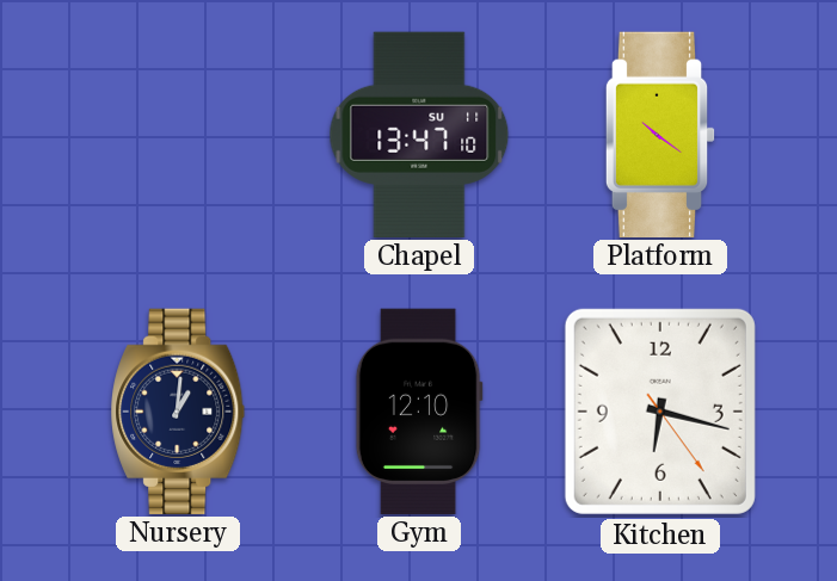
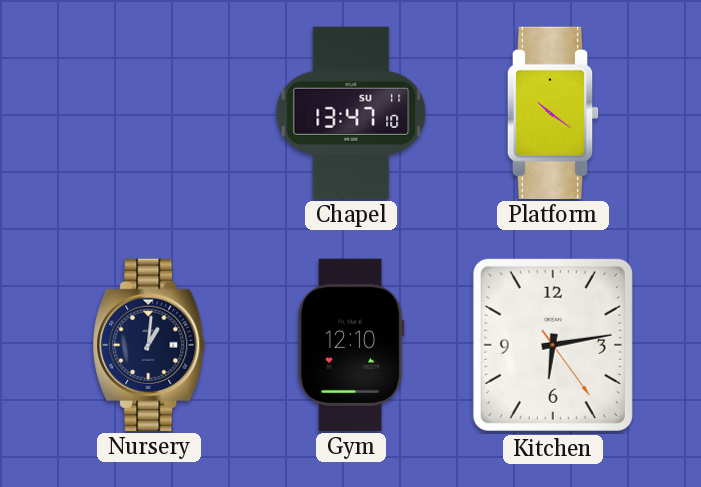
Kitchen: 6:17 -> 6:13
